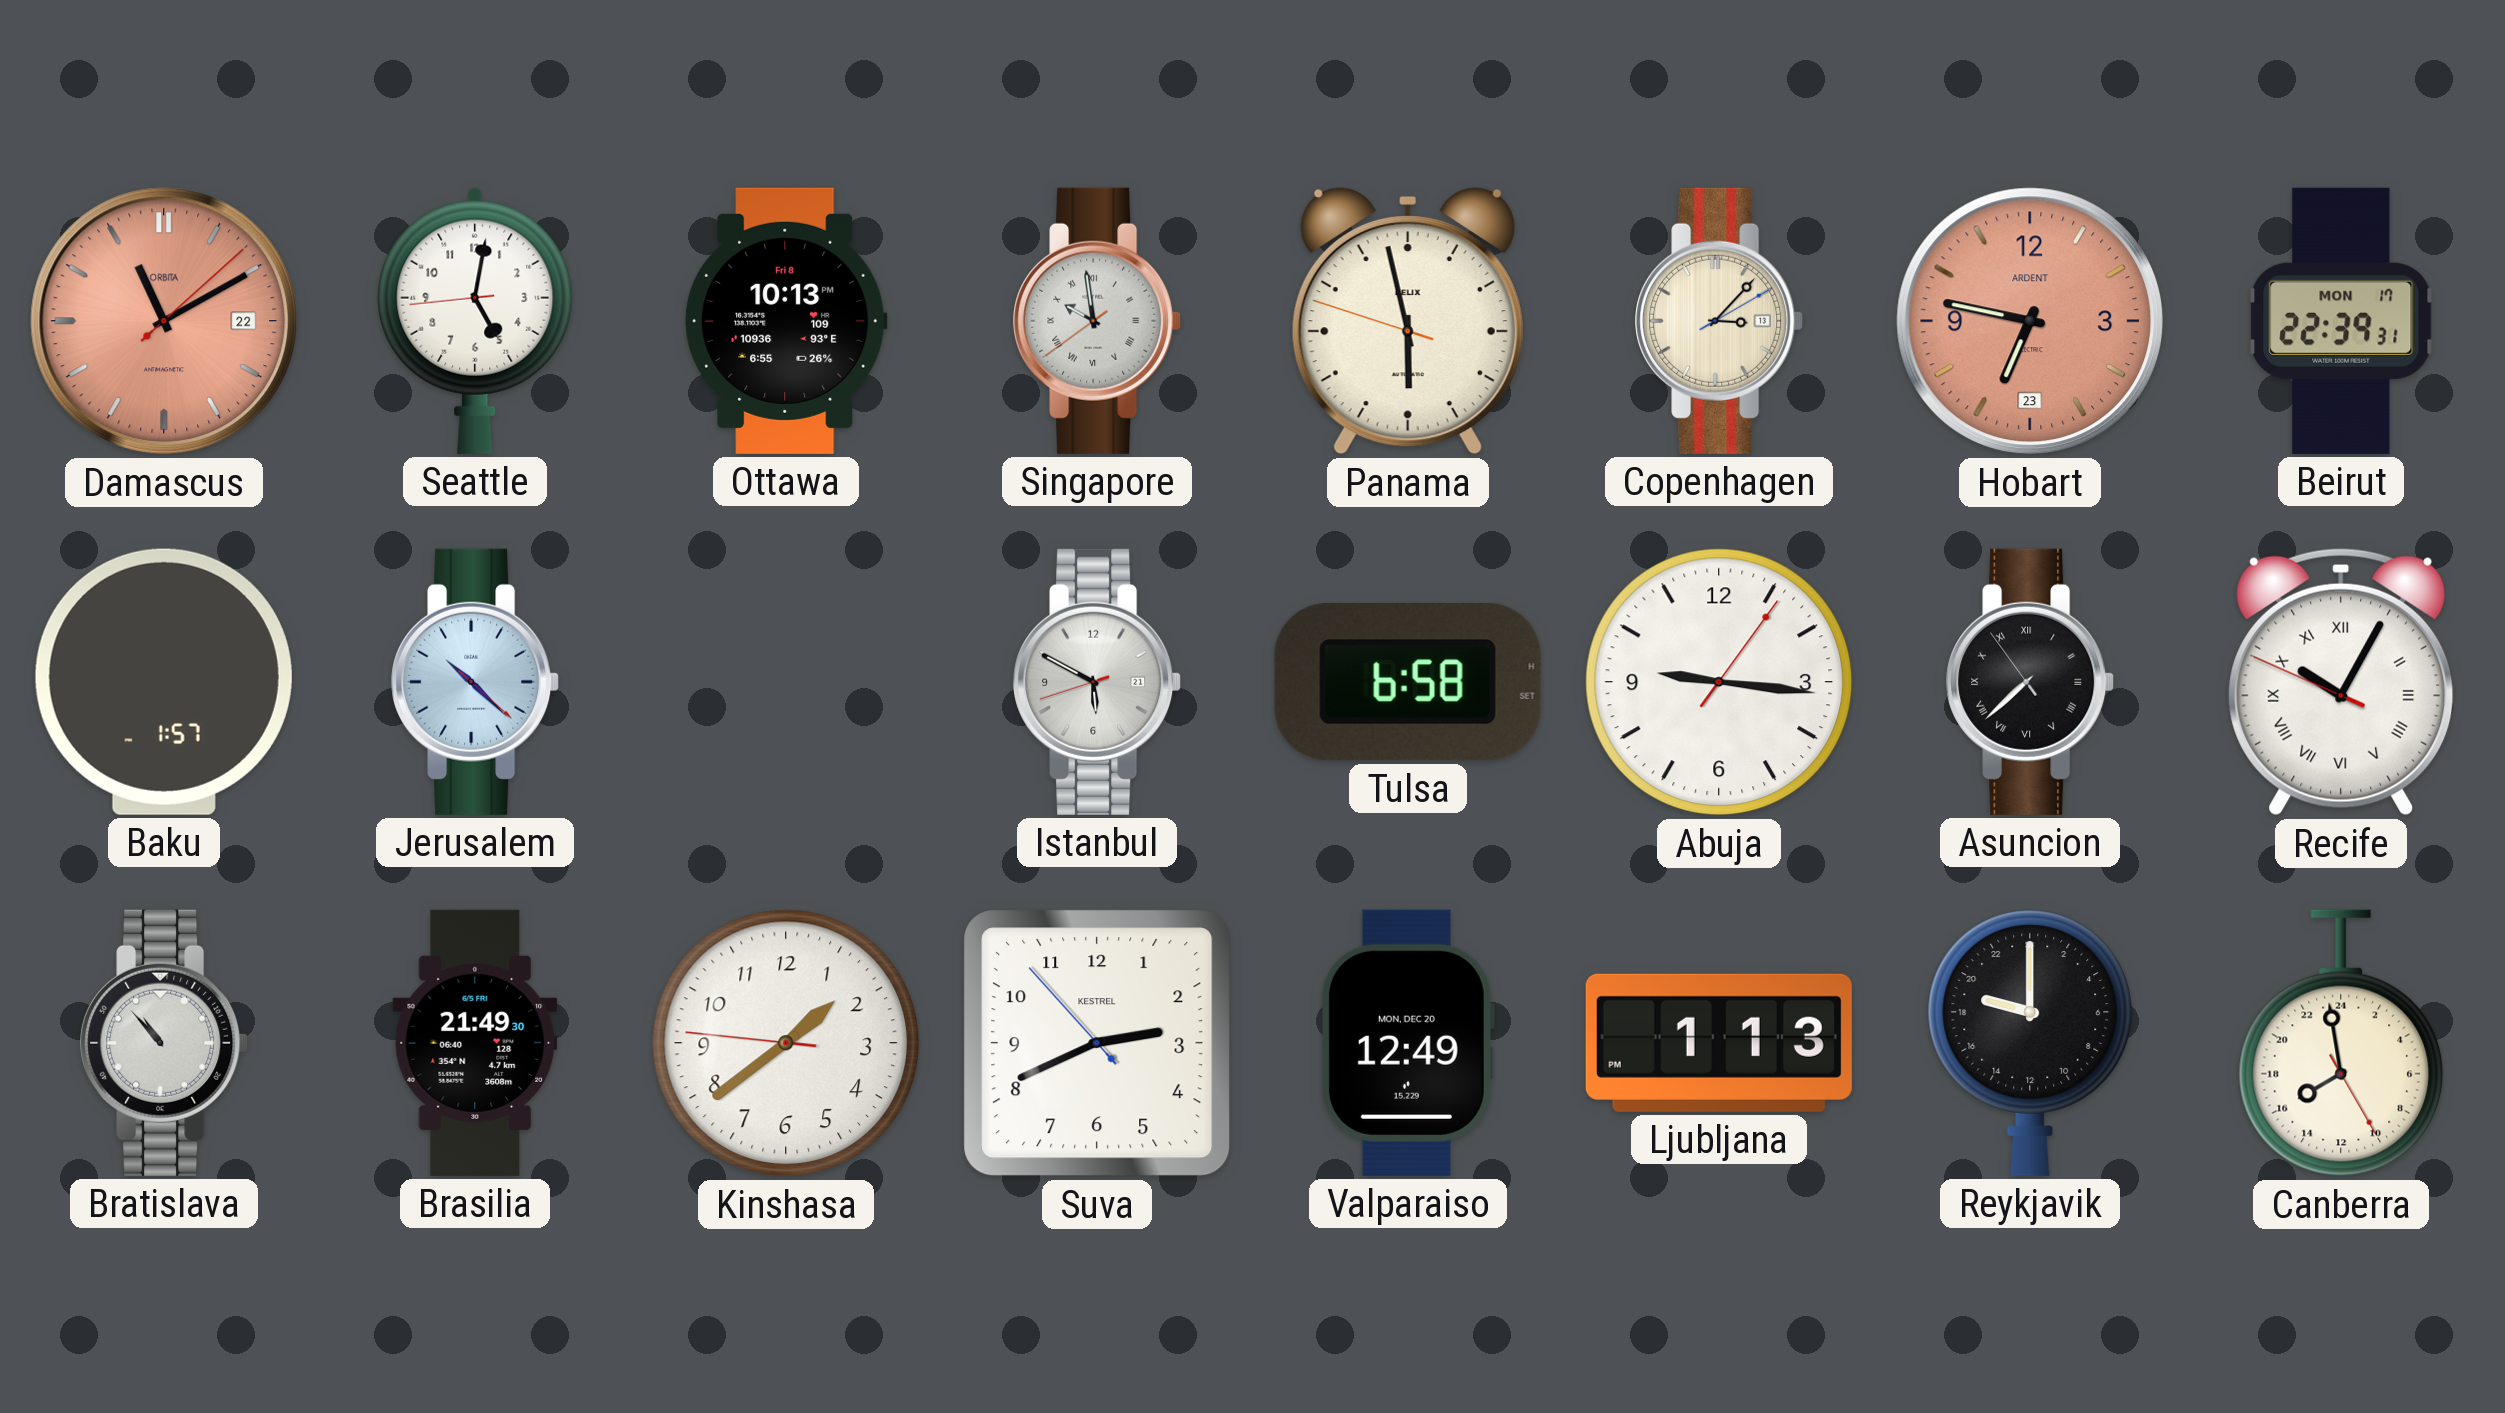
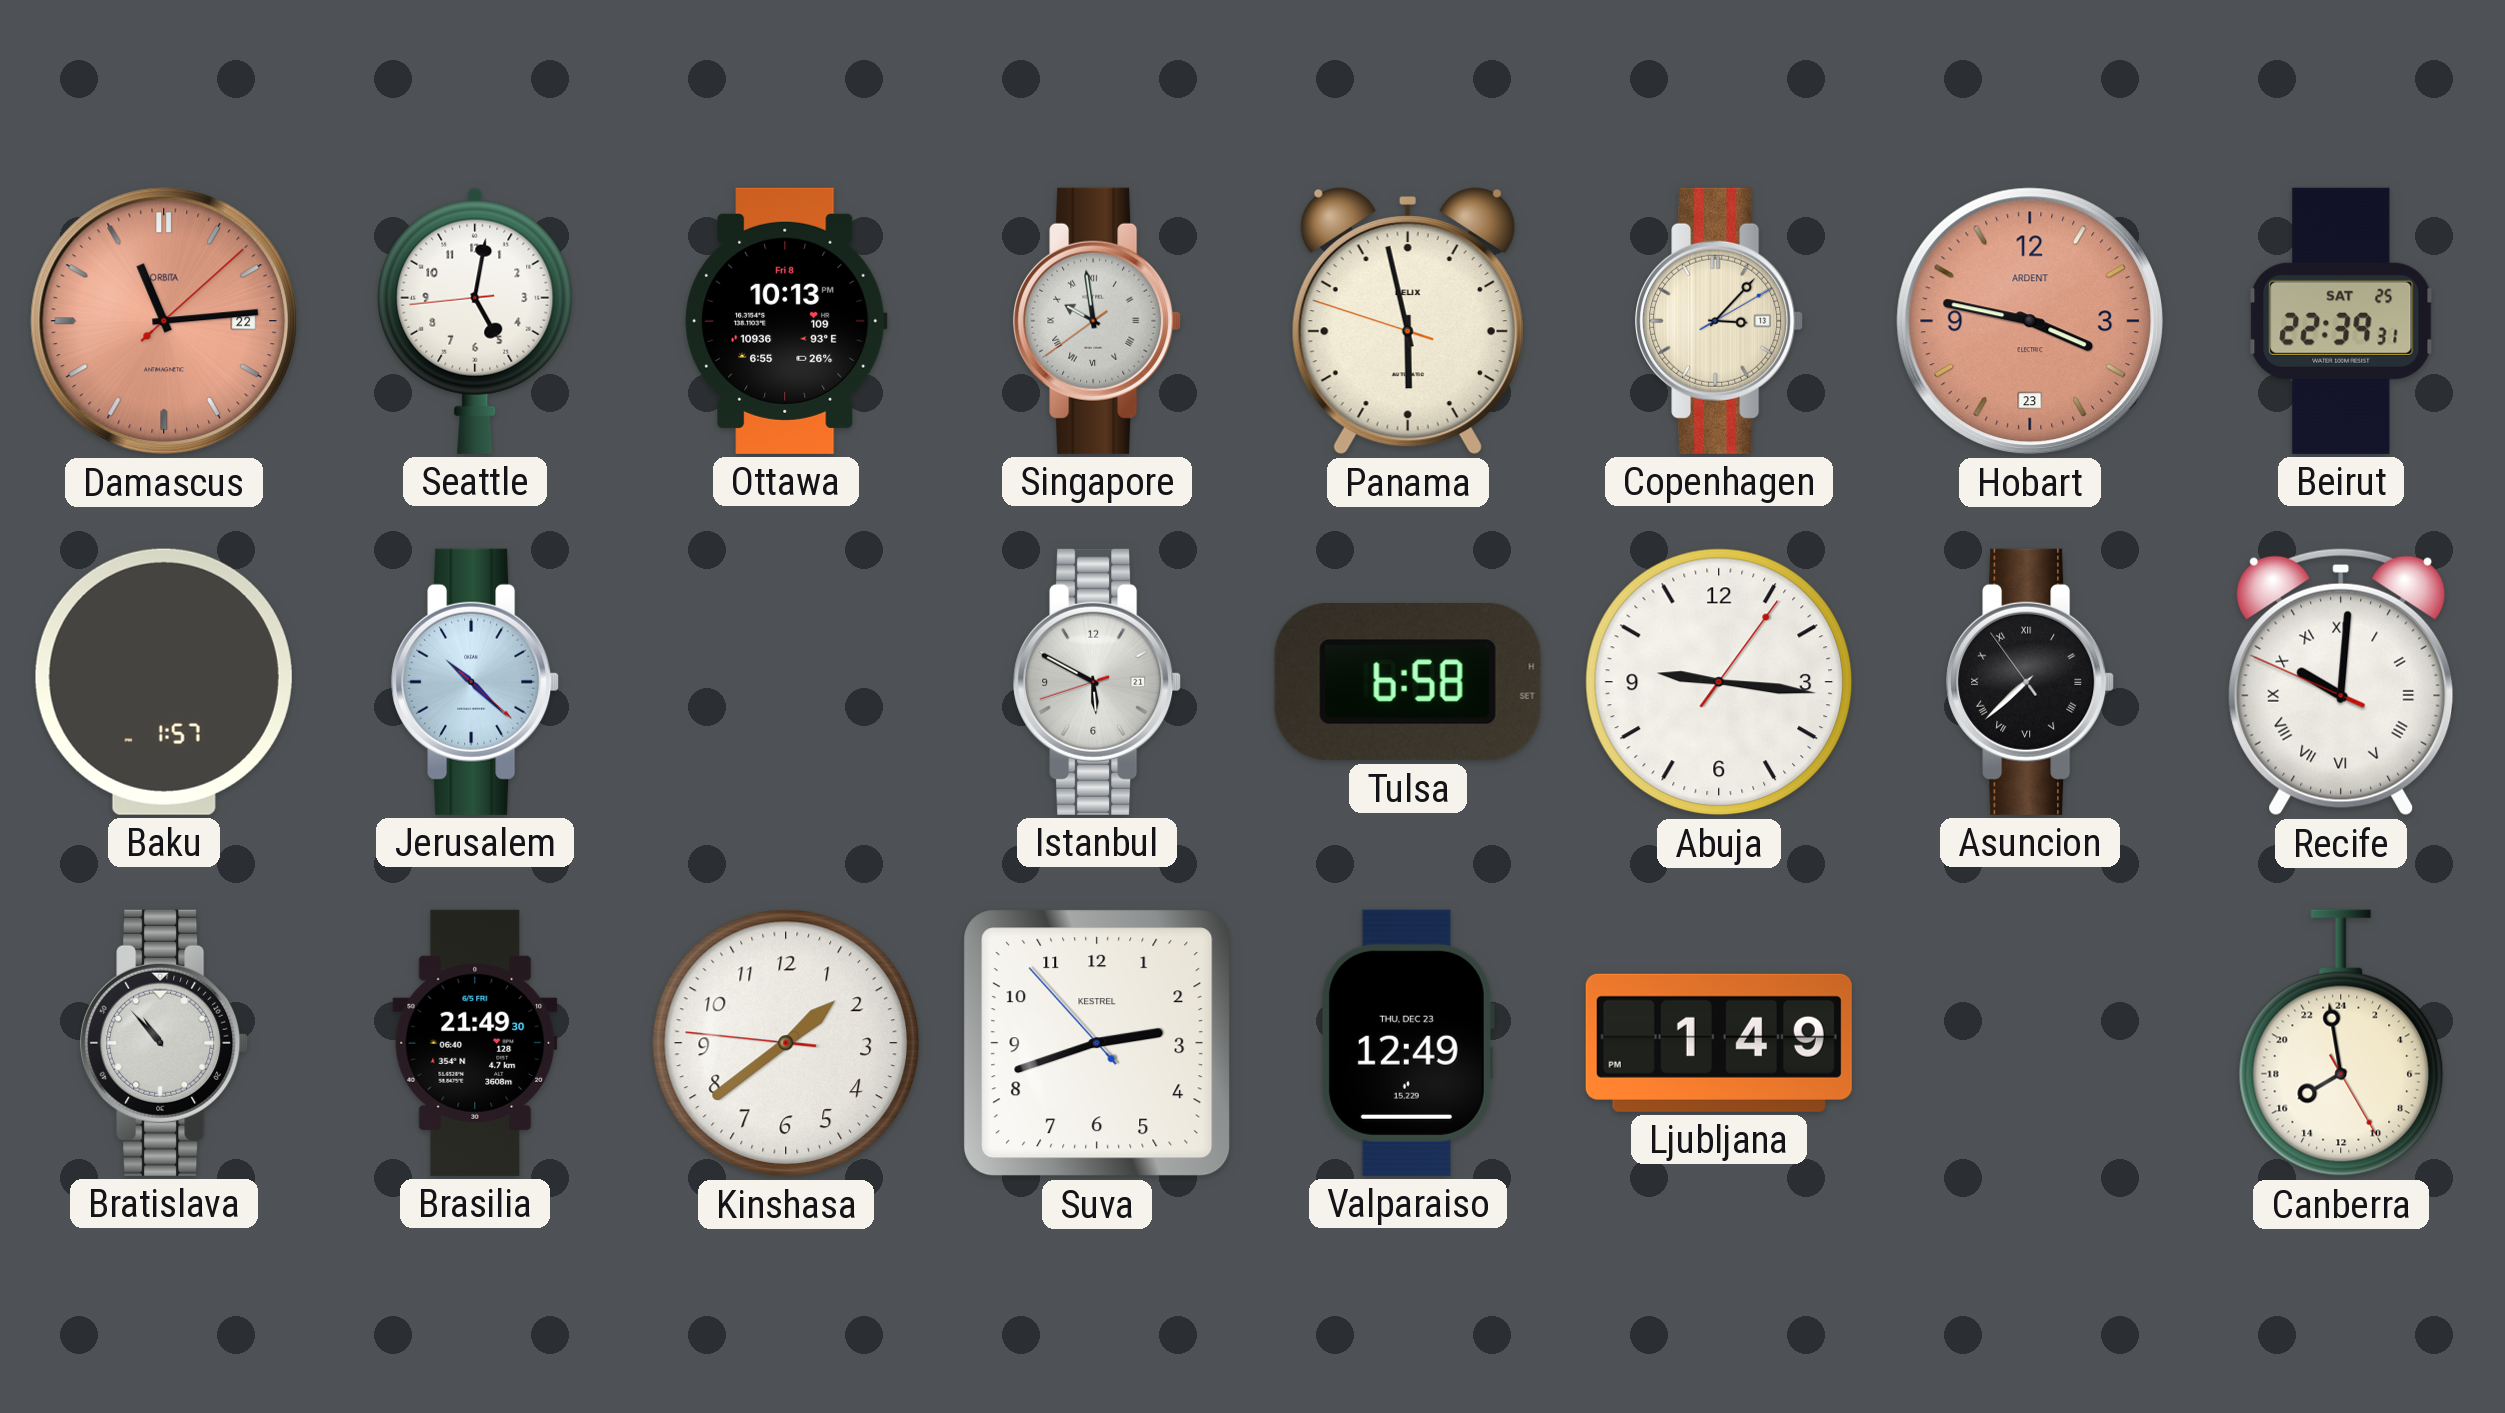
Damascus: 11:10 -> 11:14
Hobart: 6:47 -> 3:47
Beirut date: MON 17 -> SAT 25
Recife: 10:04 -> 10:00
Suva: 2:40 -> 2:41
Valparaiso date: MON, DEC 20 -> THU, DEC 23
Ljubljana: 1:13 -> 1:49
Reykjavik: 19:00 -> none
